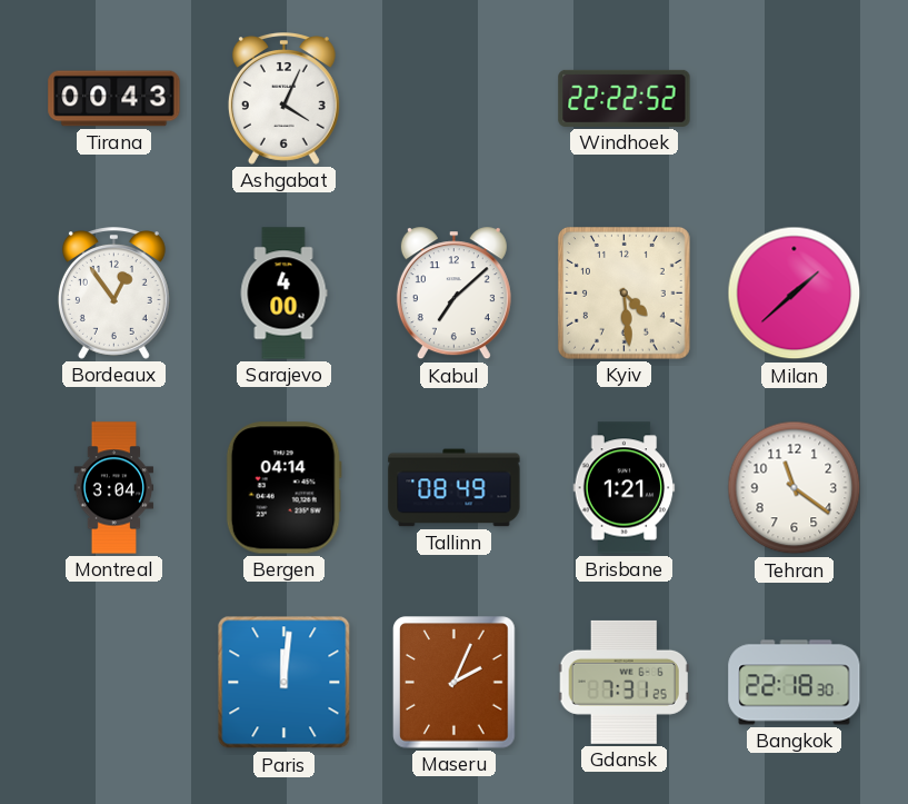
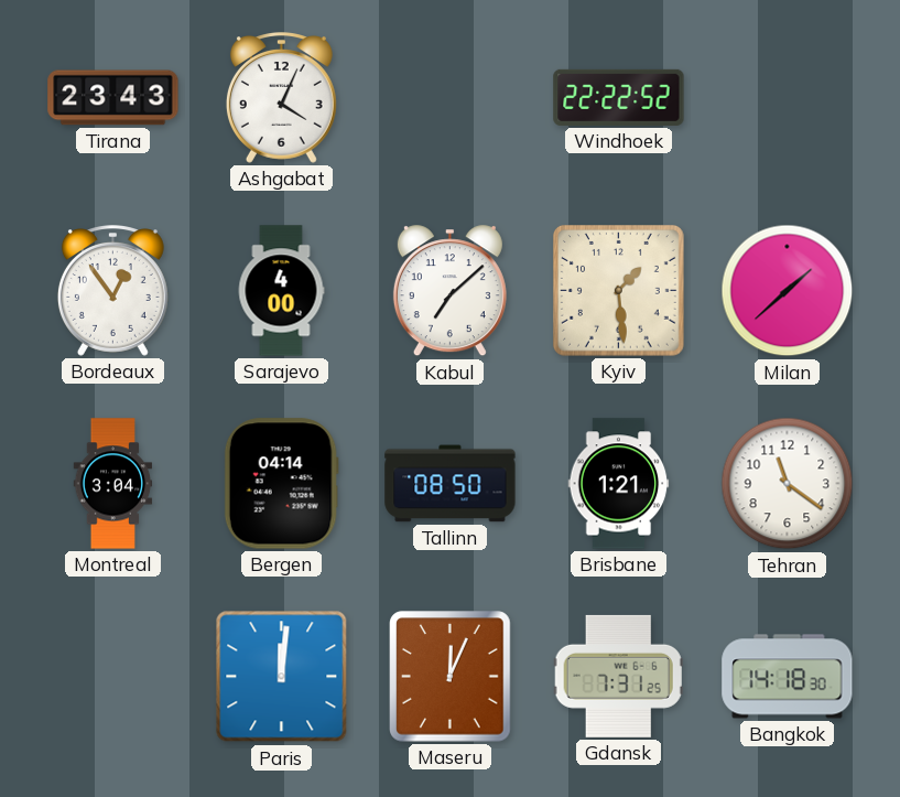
Tirana: 00:43 -> 23:43
Kyiv: 4:29 -> 1:29
Tallinn: 08:49 -> 08:50
Maseru: 2:04 -> 12:04
Bangkok: 22:18 -> 14:18
